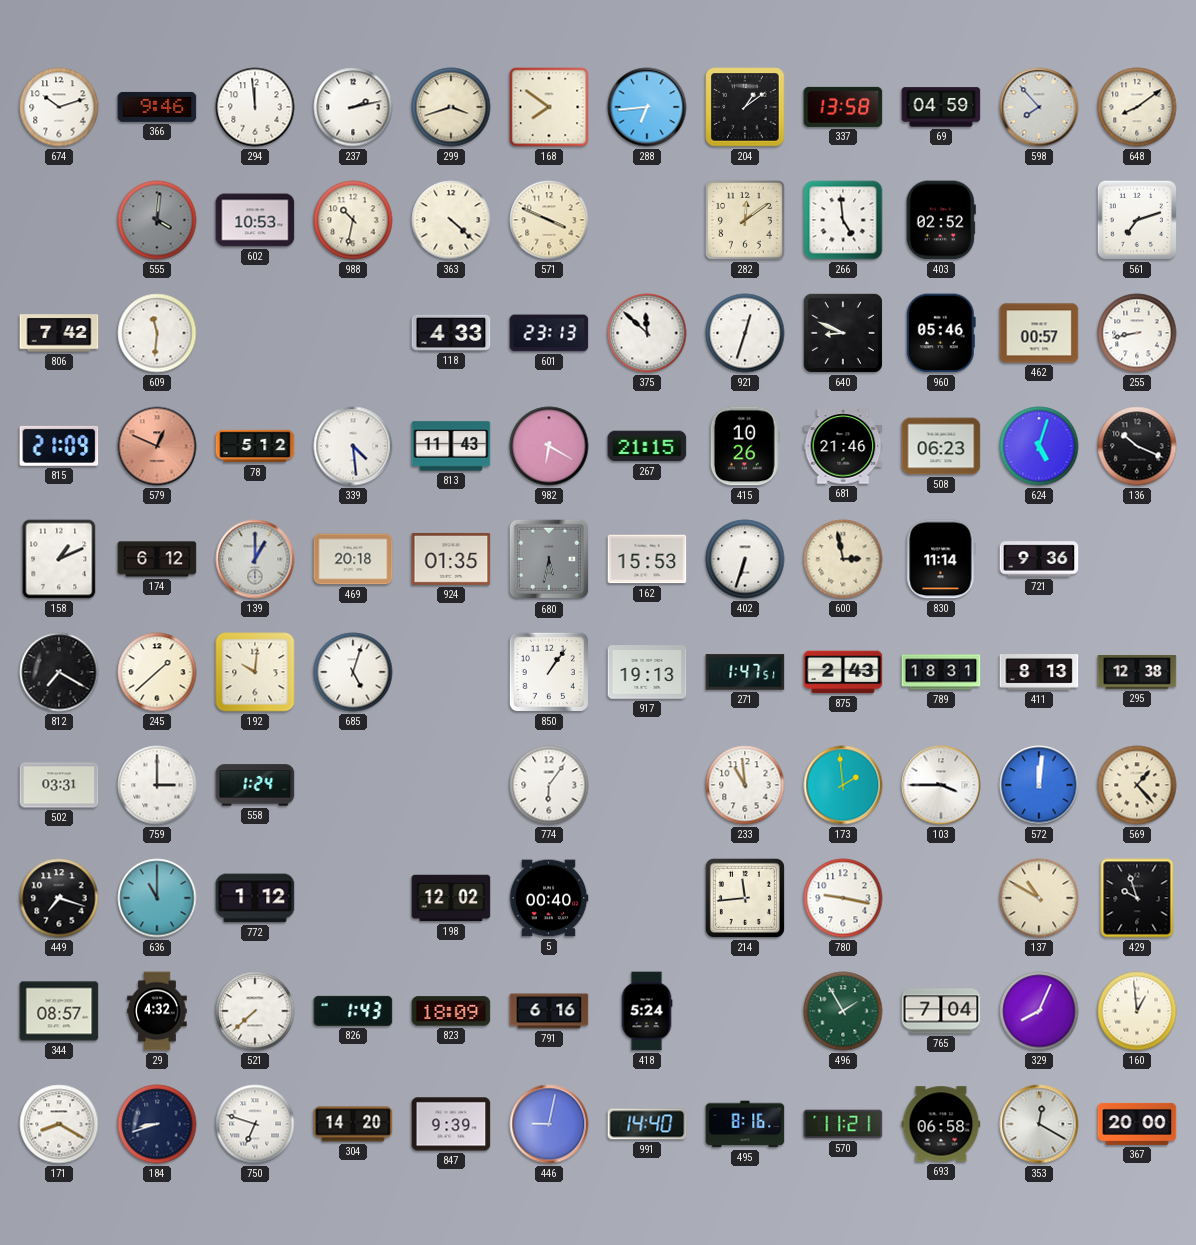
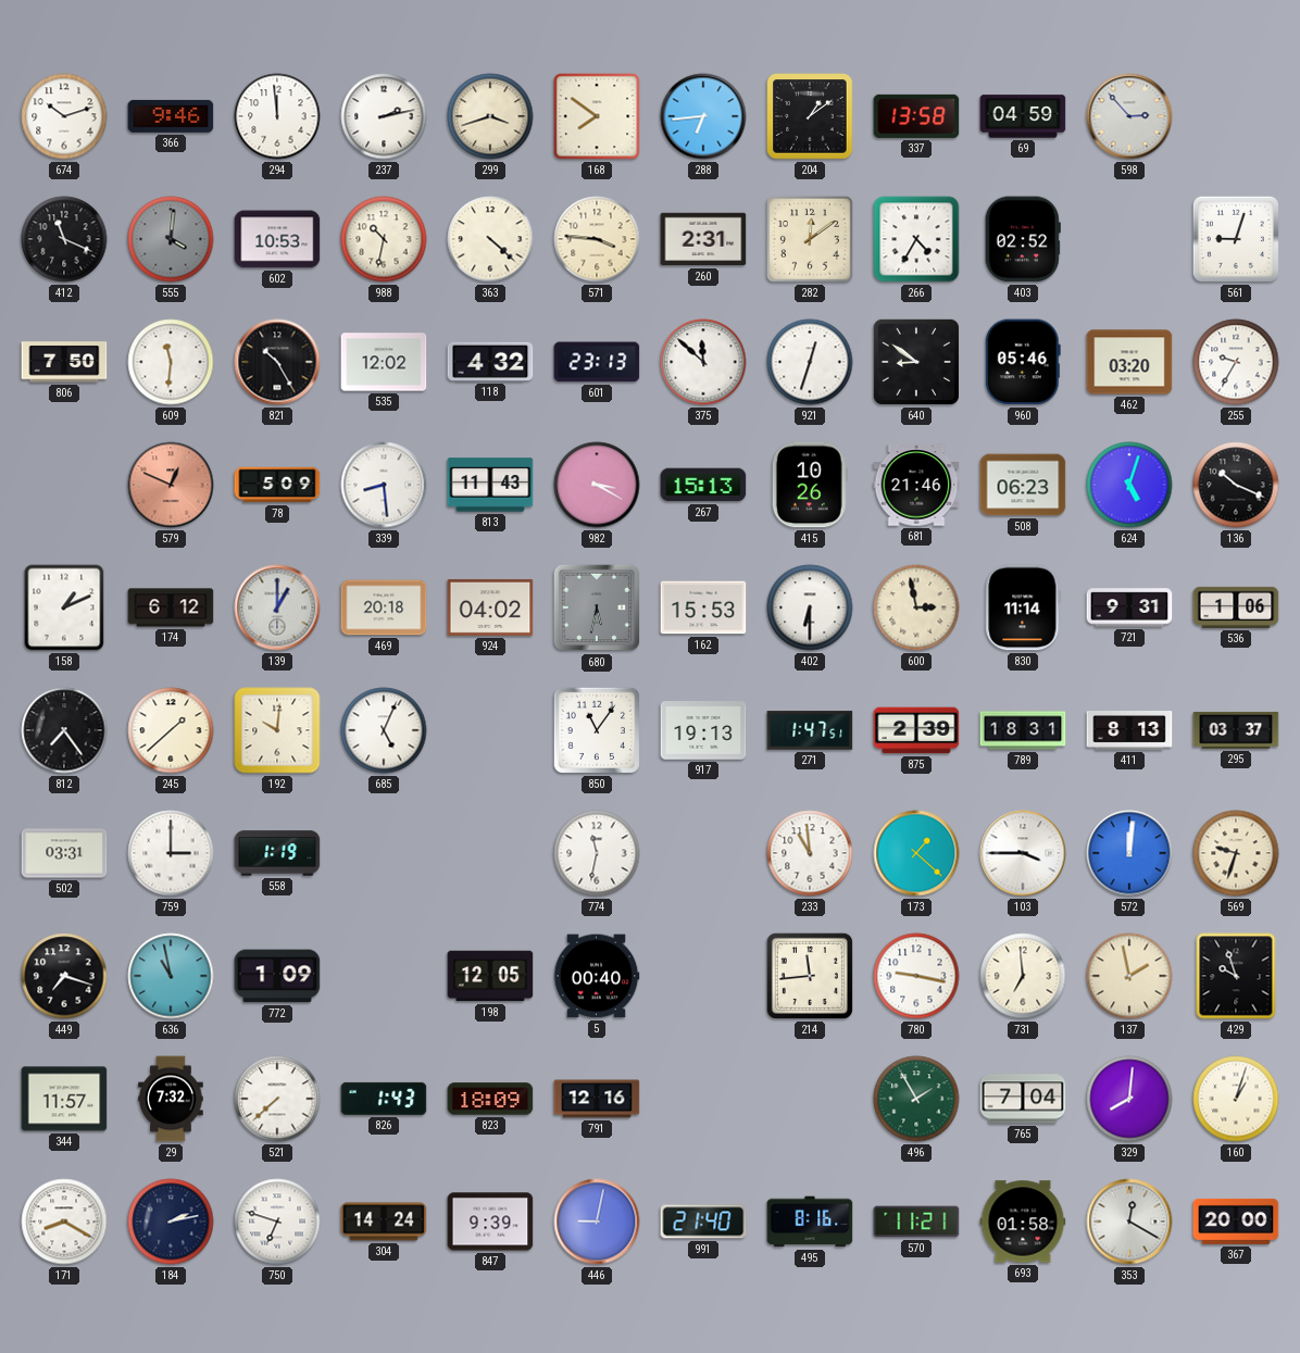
598: 7:53 -> 2:53
648: 8:09 -> none
412: none -> 11:19
571: 3:49 -> 3:46
260: none -> 2:31
266: 4:59 -> 4:35
561: 7:12 -> 9:03
806: 7:42 -> 7:50
821: none -> 10:25
535: none -> 12:02
118: 4:33 -> 4:32
640: 8:49 -> 8:51
462: 00:57 -> 03:20
255: 8:43 -> 9:35
815: 21:09 -> none
78: 5:12 -> 5:09
339: 4:29 -> 8:29
982: 6:20 -> 3:20
267: 21:15 -> 15:13
924: 01:35 -> 04:02
402: 6:33 -> 6:30
721: 9:36 -> 9:31
536: none -> 1:06
812: 7:20 -> 7:24
685: 5:03 -> 5:04
850: 1:06 -> 11:06
875: 2:43 -> 2:39
295: 12:38 -> 03:37
558: 1:24 -> 1:19
774: 6:06 -> 11:32
173: 1:59 -> 1:22
569: 1:23 -> 9:33
636: 11:00 -> 10:58
772: 1:12 -> 1:09
198: 12:02 -> 12:05
731: none -> 6:59
137: 10:50 -> 1:58
344: 08:57 -> 11:57
29: 4:32 -> 7:32
791: 6:16 -> 12:16
418: 5:24 -> none
329: 8:04 -> 8:01
160: 12:59 -> 1:03
184: 8:42 -> 2:13
304: 14:20 -> 14:24
991: 14:40 -> 21:40
693: 06:58 -> 01:58
